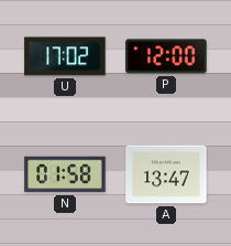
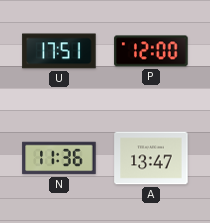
U: 17:02 -> 17:51
N: 01:58 -> 11:36
